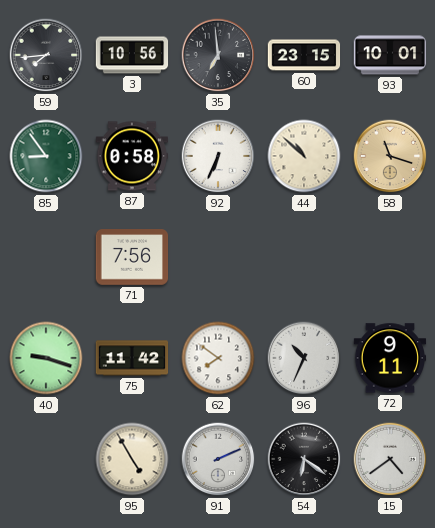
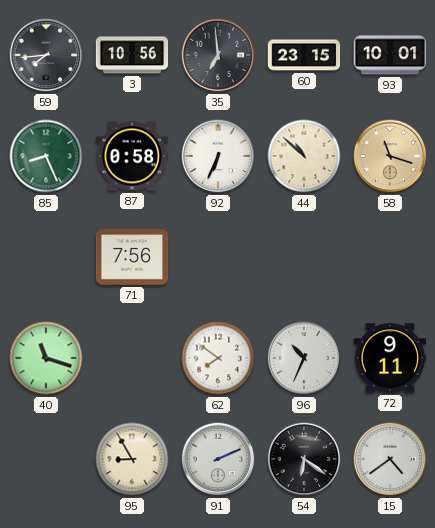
85: 8:54 -> 8:26
40: 9:18 -> 11:18
75: 11:42 -> none
95: 4:55 -> 8:55
